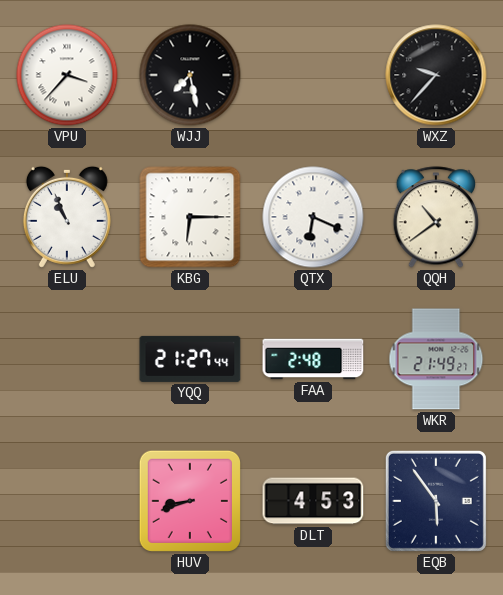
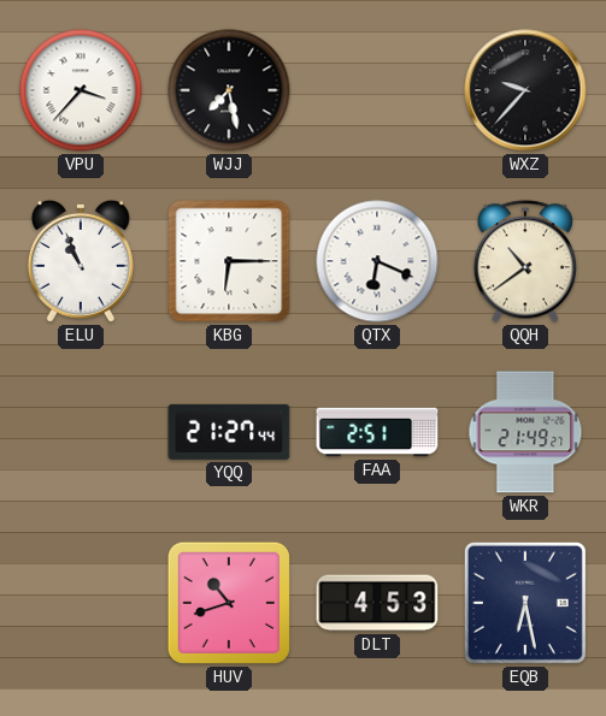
FAA: 2:48 -> 2:51
HUV: 8:42 -> 10:42
EQB: 5:54 -> 6:28
